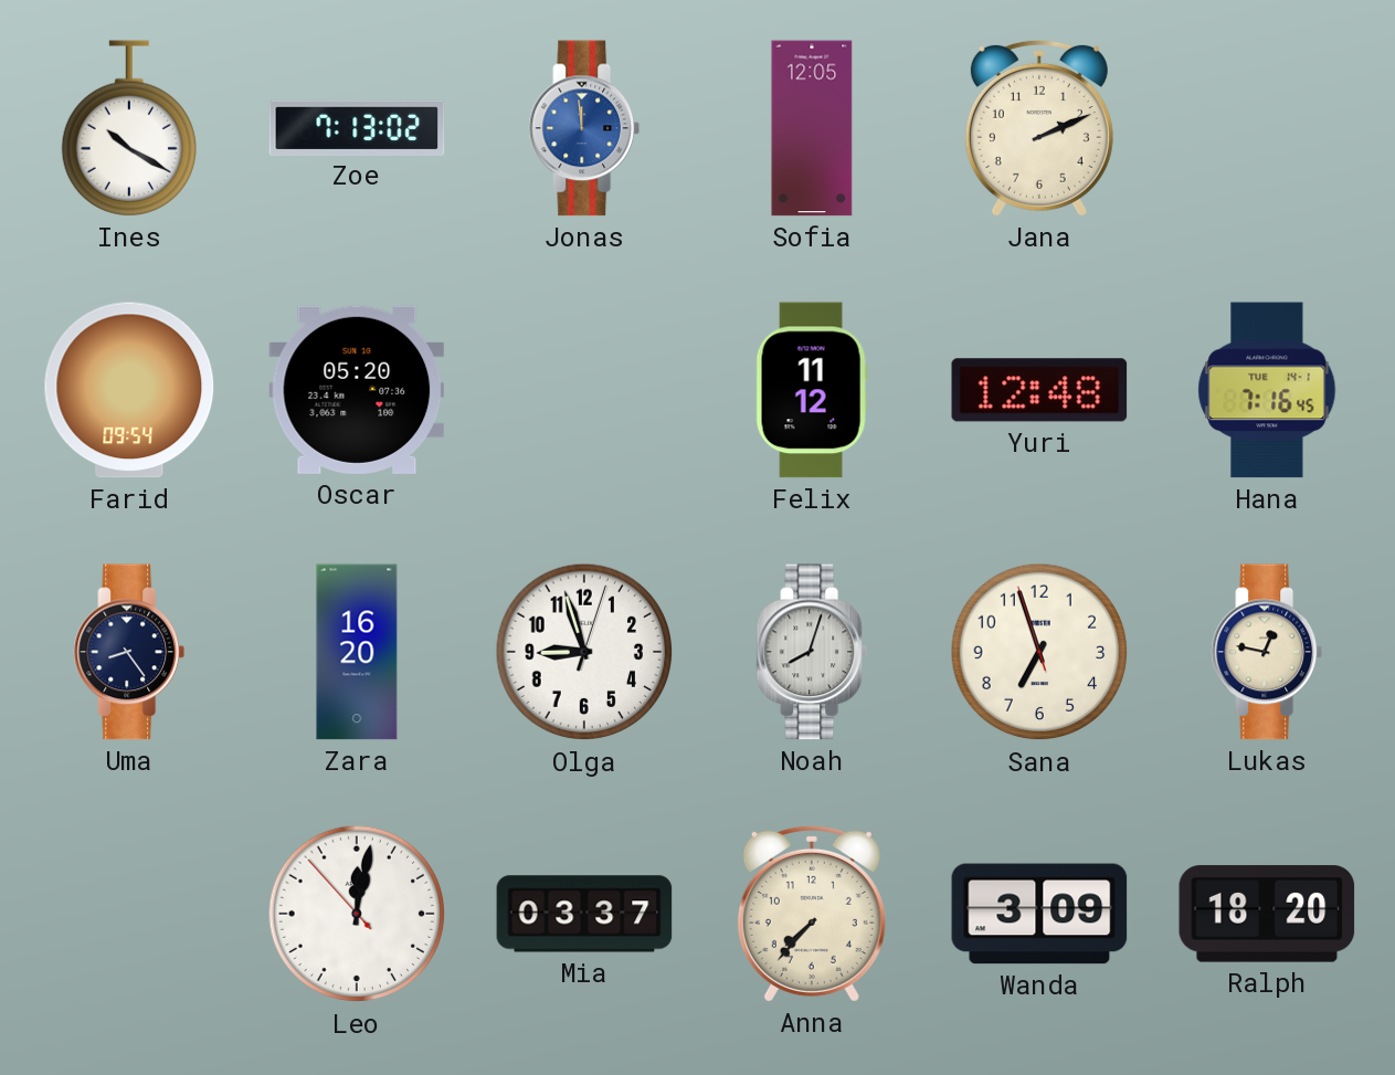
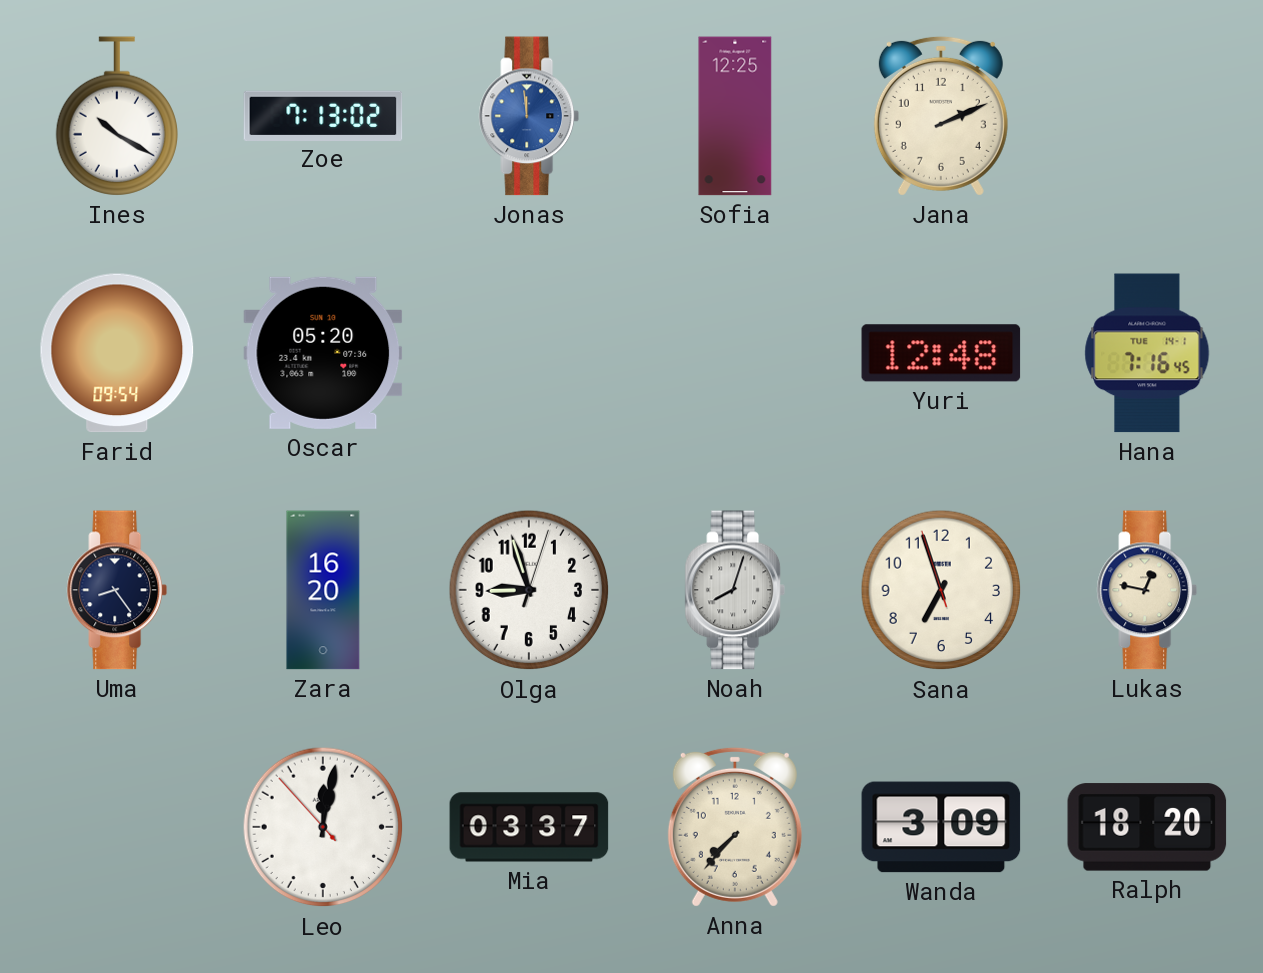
Sofia: 12:05 -> 12:25
Felix: 11:12 -> none
